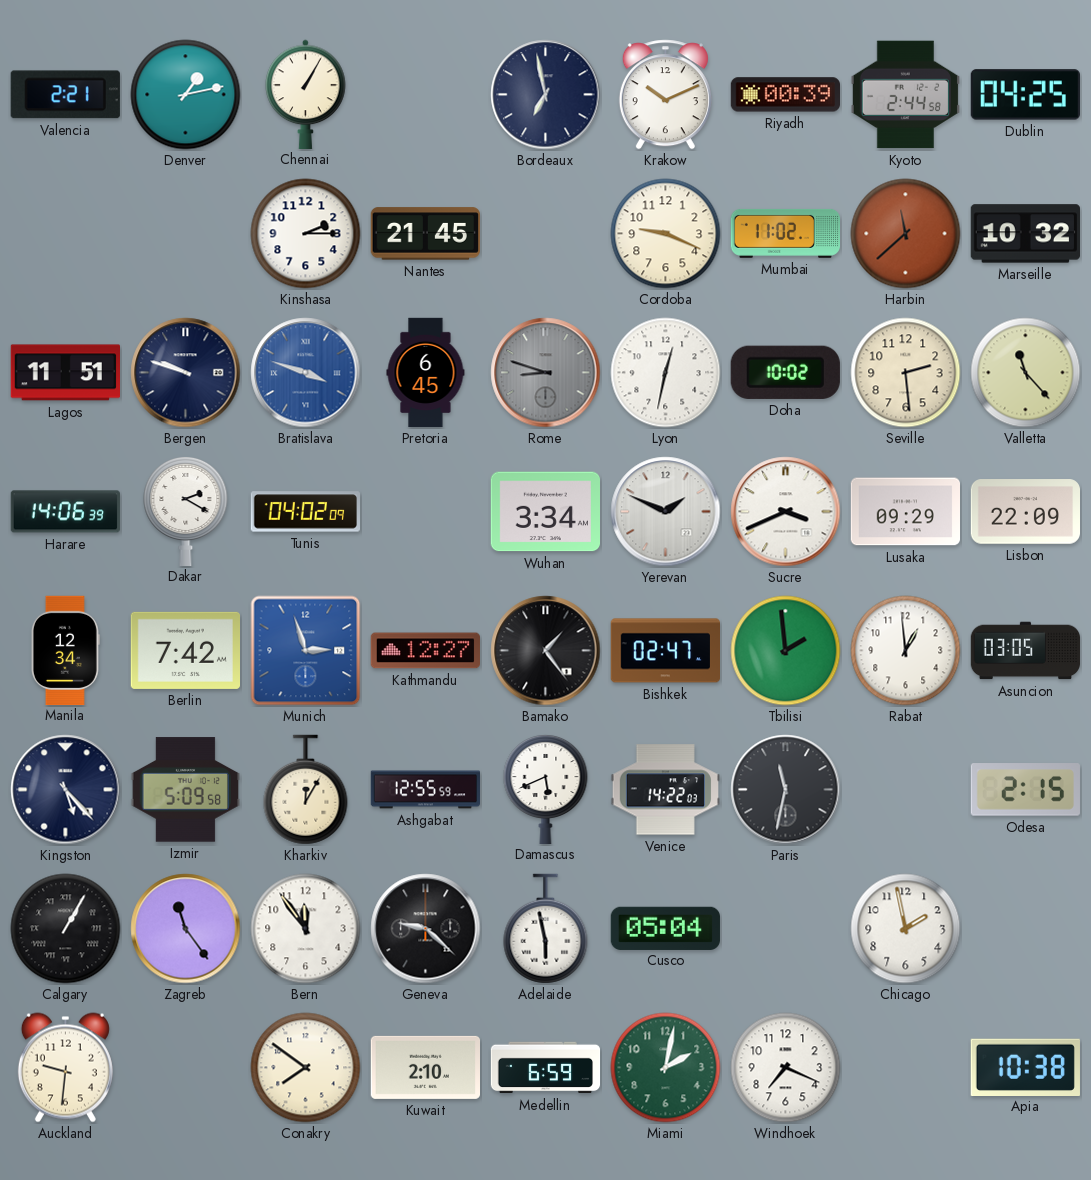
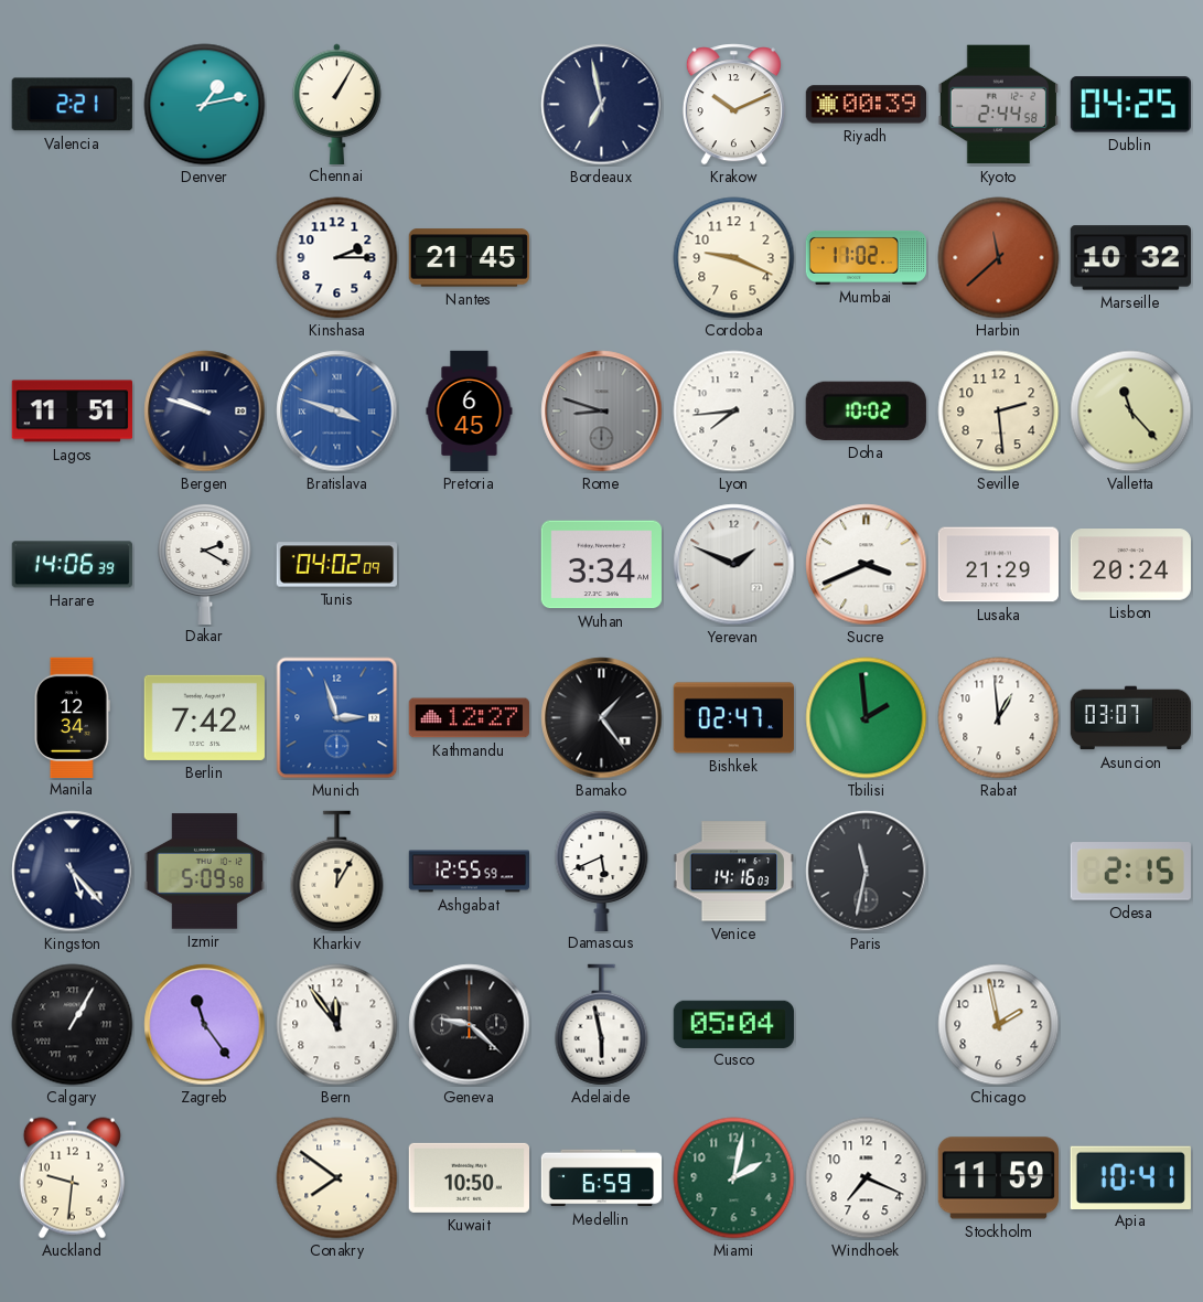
Lyon: 12:32 -> 7:44
Lusaka: 09:29 -> 21:29
Lisbon: 22:09 -> 20:24
Asuncion: 03:05 -> 03:07
Venice: 14:22 -> 14:16
Kuwait: 2:10 -> 10:50
Stockholm: none -> 11:59
Apia: 10:38 -> 10:41
